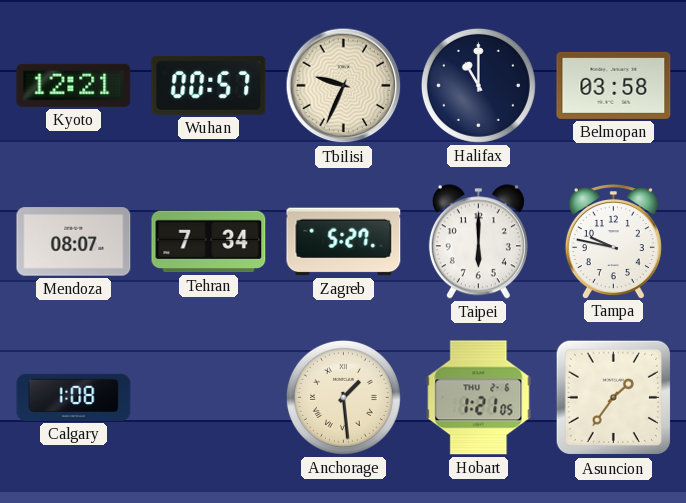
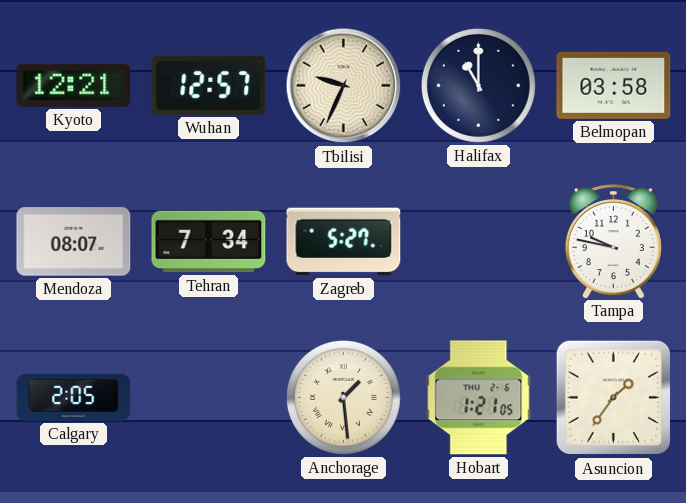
Wuhan: 00:57 -> 12:57
Taipei: 6:00 -> none
Calgary: 1:08 -> 2:05
